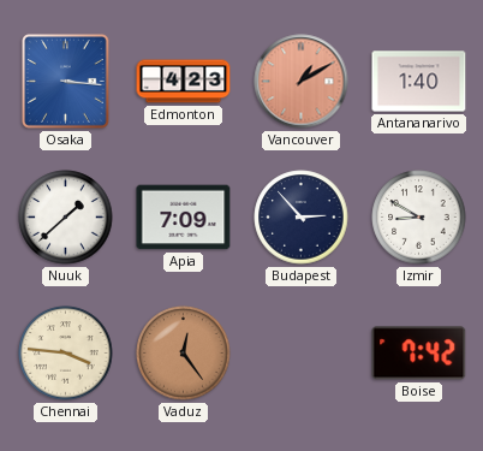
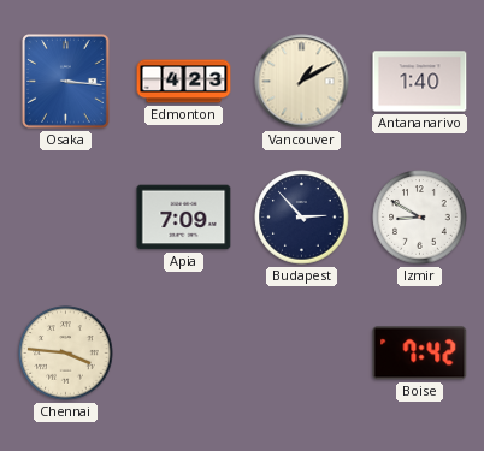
Vancouver dial: salmon -> cream
Nuuk: 1:38 -> none
Vaduz: 12:24 -> none
